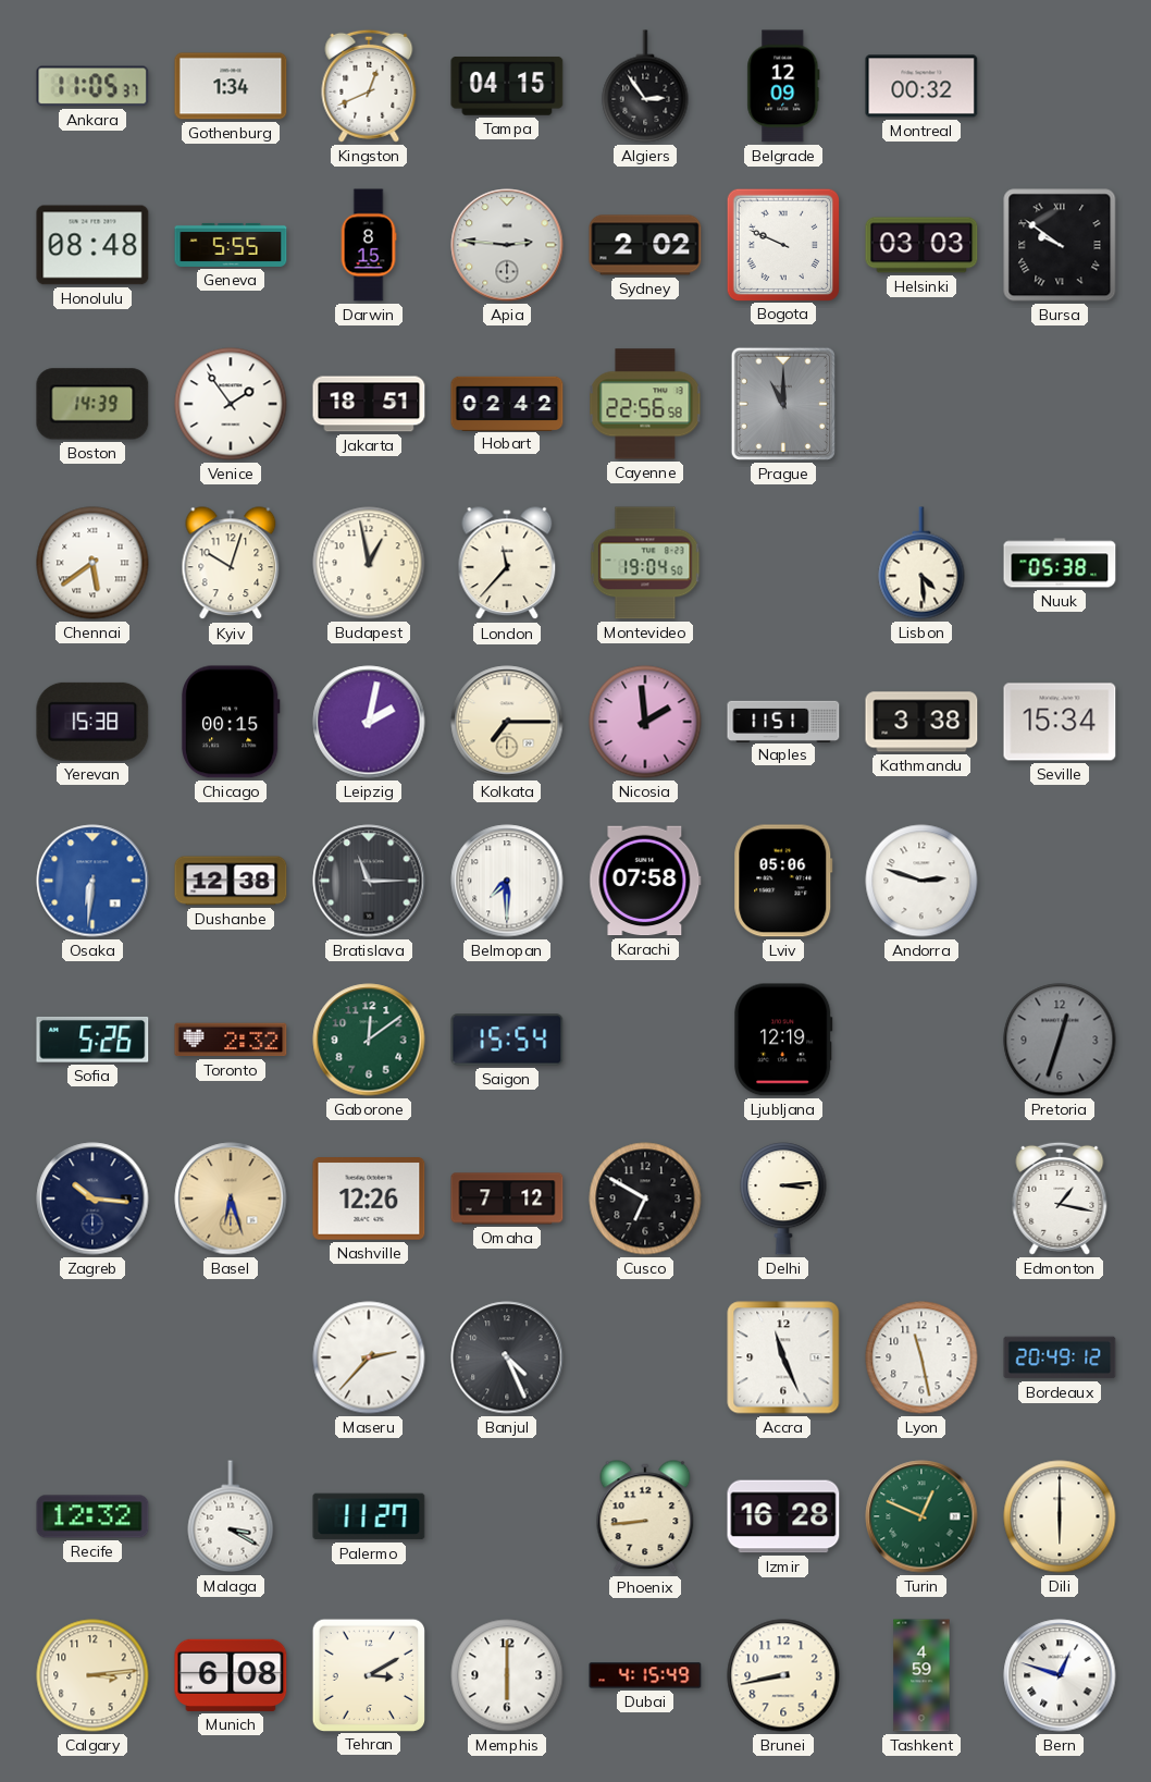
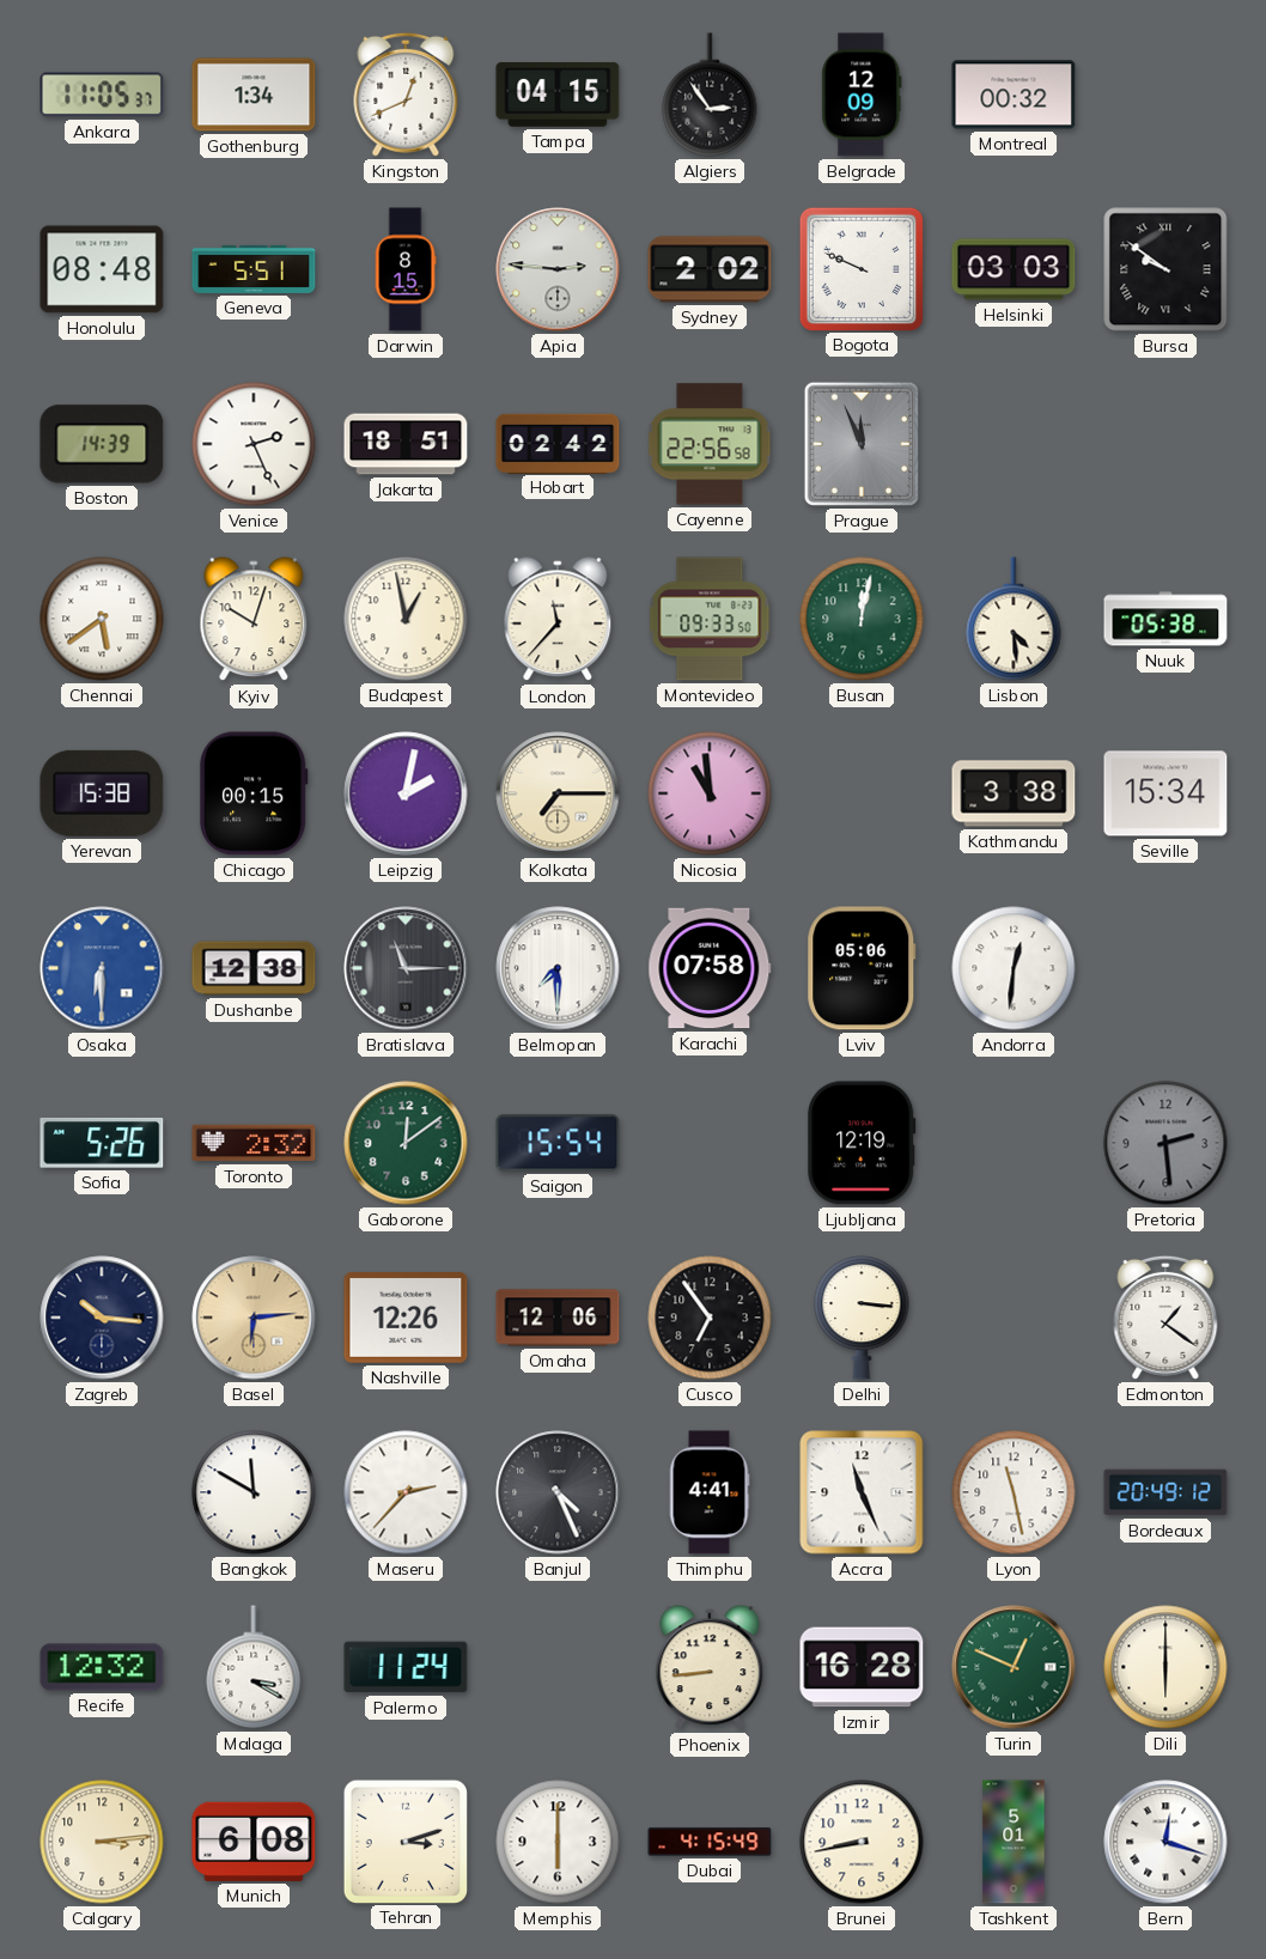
Geneva: 5:55 -> 5:51
Venice: 1:54 -> 2:26
Prague: 11:00 -> 11:56
Montevideo: 19:04 -> 09:33
Busan: none -> 12:02
Nicosia: 1:59 -> 10:59
Naples: 11:51 -> none
Osaka: 6:31 -> 6:30
Andorra: 2:48 -> 12:31
Pretoria: 12:33 -> 2:29
Basel: 6:27 -> 6:14
Omaha: 7:12 -> 12:06
Cusco: 6:50 -> 6:54
Delhi: 3:14 -> 3:16
Edmonton: 1:17 -> 1:21
Bangkok: none -> 11:50
Thimphu: none -> 4:41
Palermo: 11:27 -> 11:24
Tehran: 3:10 -> 3:12
Tashkent: 4:59 -> 5:01
Bern: 12:48 -> 12:18
